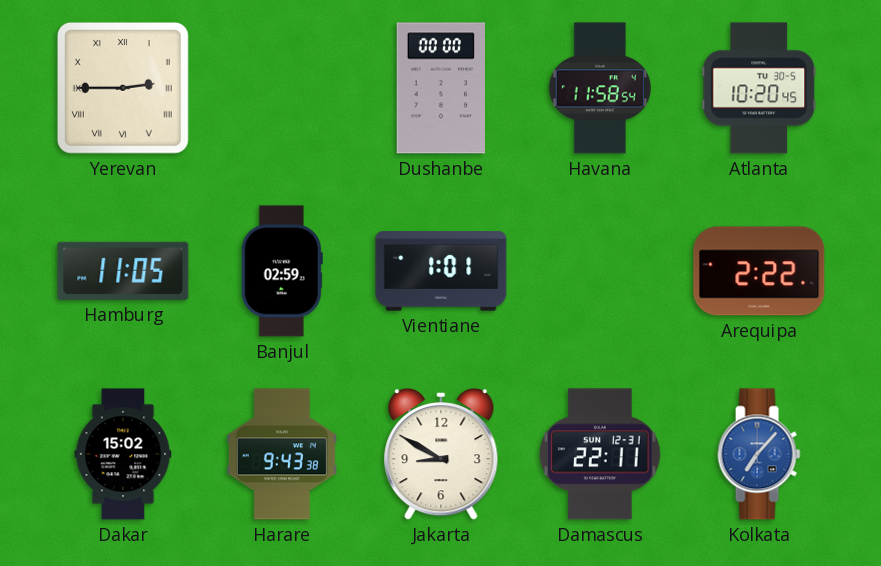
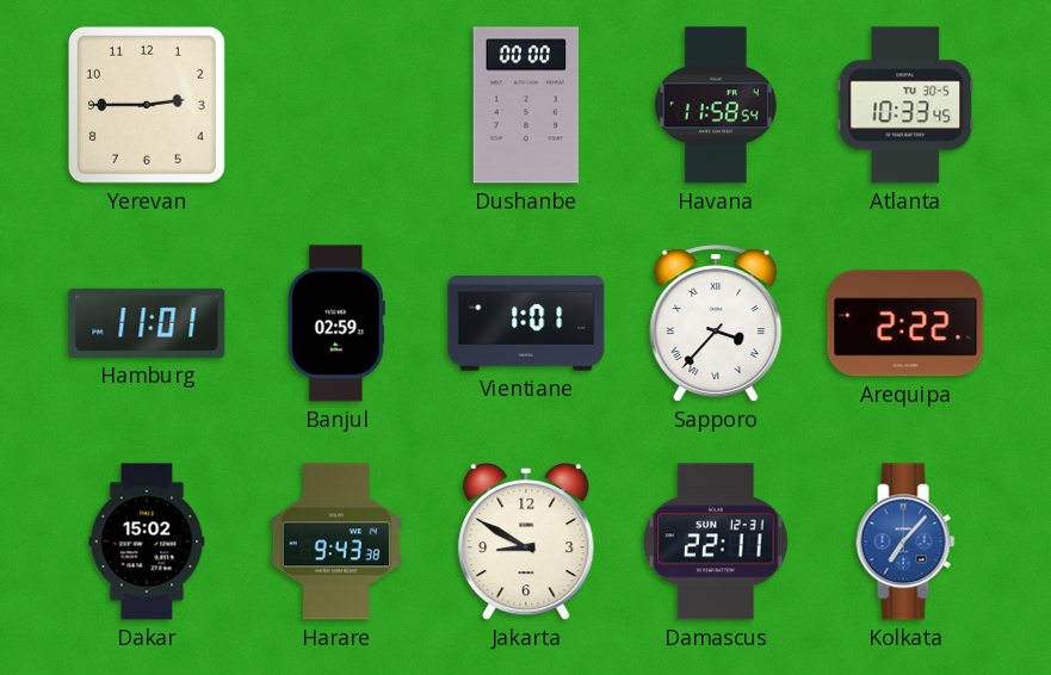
Yerevan numerals: Roman -> Arabic
Atlanta: 10:20 -> 10:33
Hamburg: 11:05 -> 11:01
Sapporo: none -> 3:37
